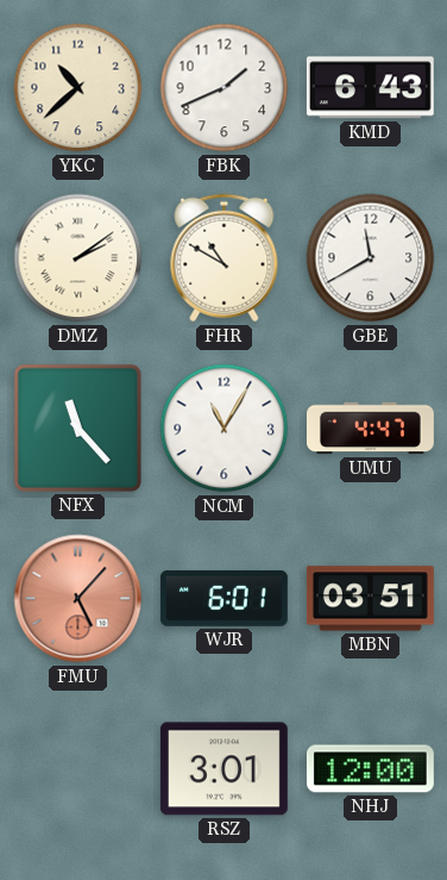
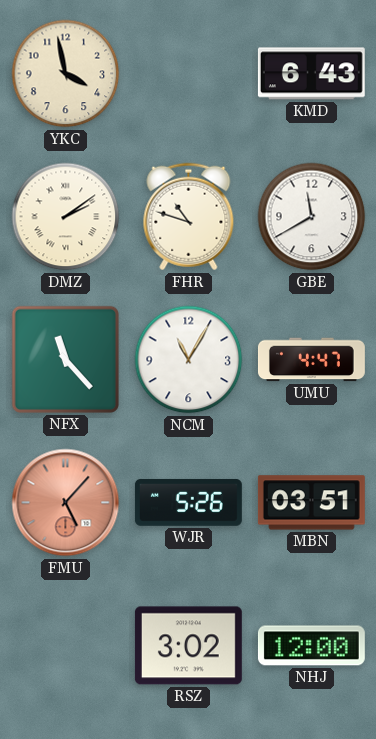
YKC: 10:38 -> 3:58
FBK: 1:41 -> none
FHR: 10:50 -> 10:48
WJR: 6:01 -> 5:26
RSZ: 3:01 -> 3:02
